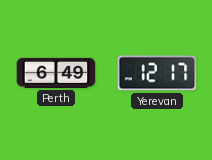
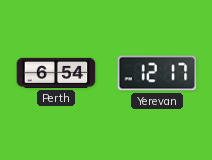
Perth: 6:49 -> 6:54
